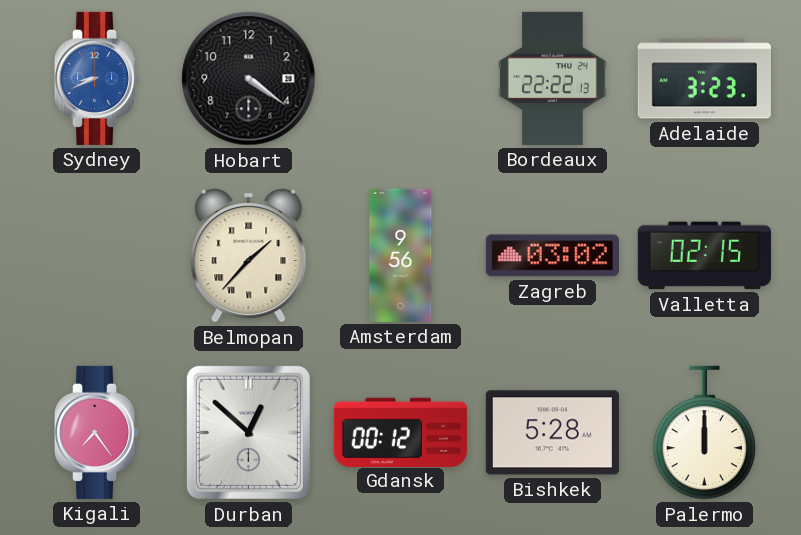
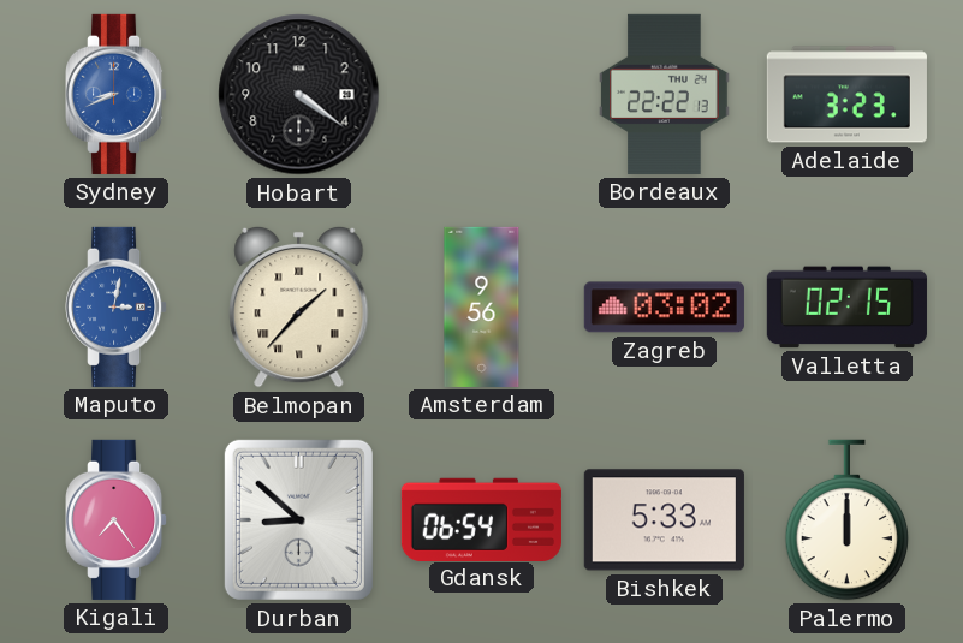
Maputo: none -> 3:02
Durban: 12:52 -> 8:52
Gdansk: 00:12 -> 06:54
Bishkek: 5:28 -> 5:33
